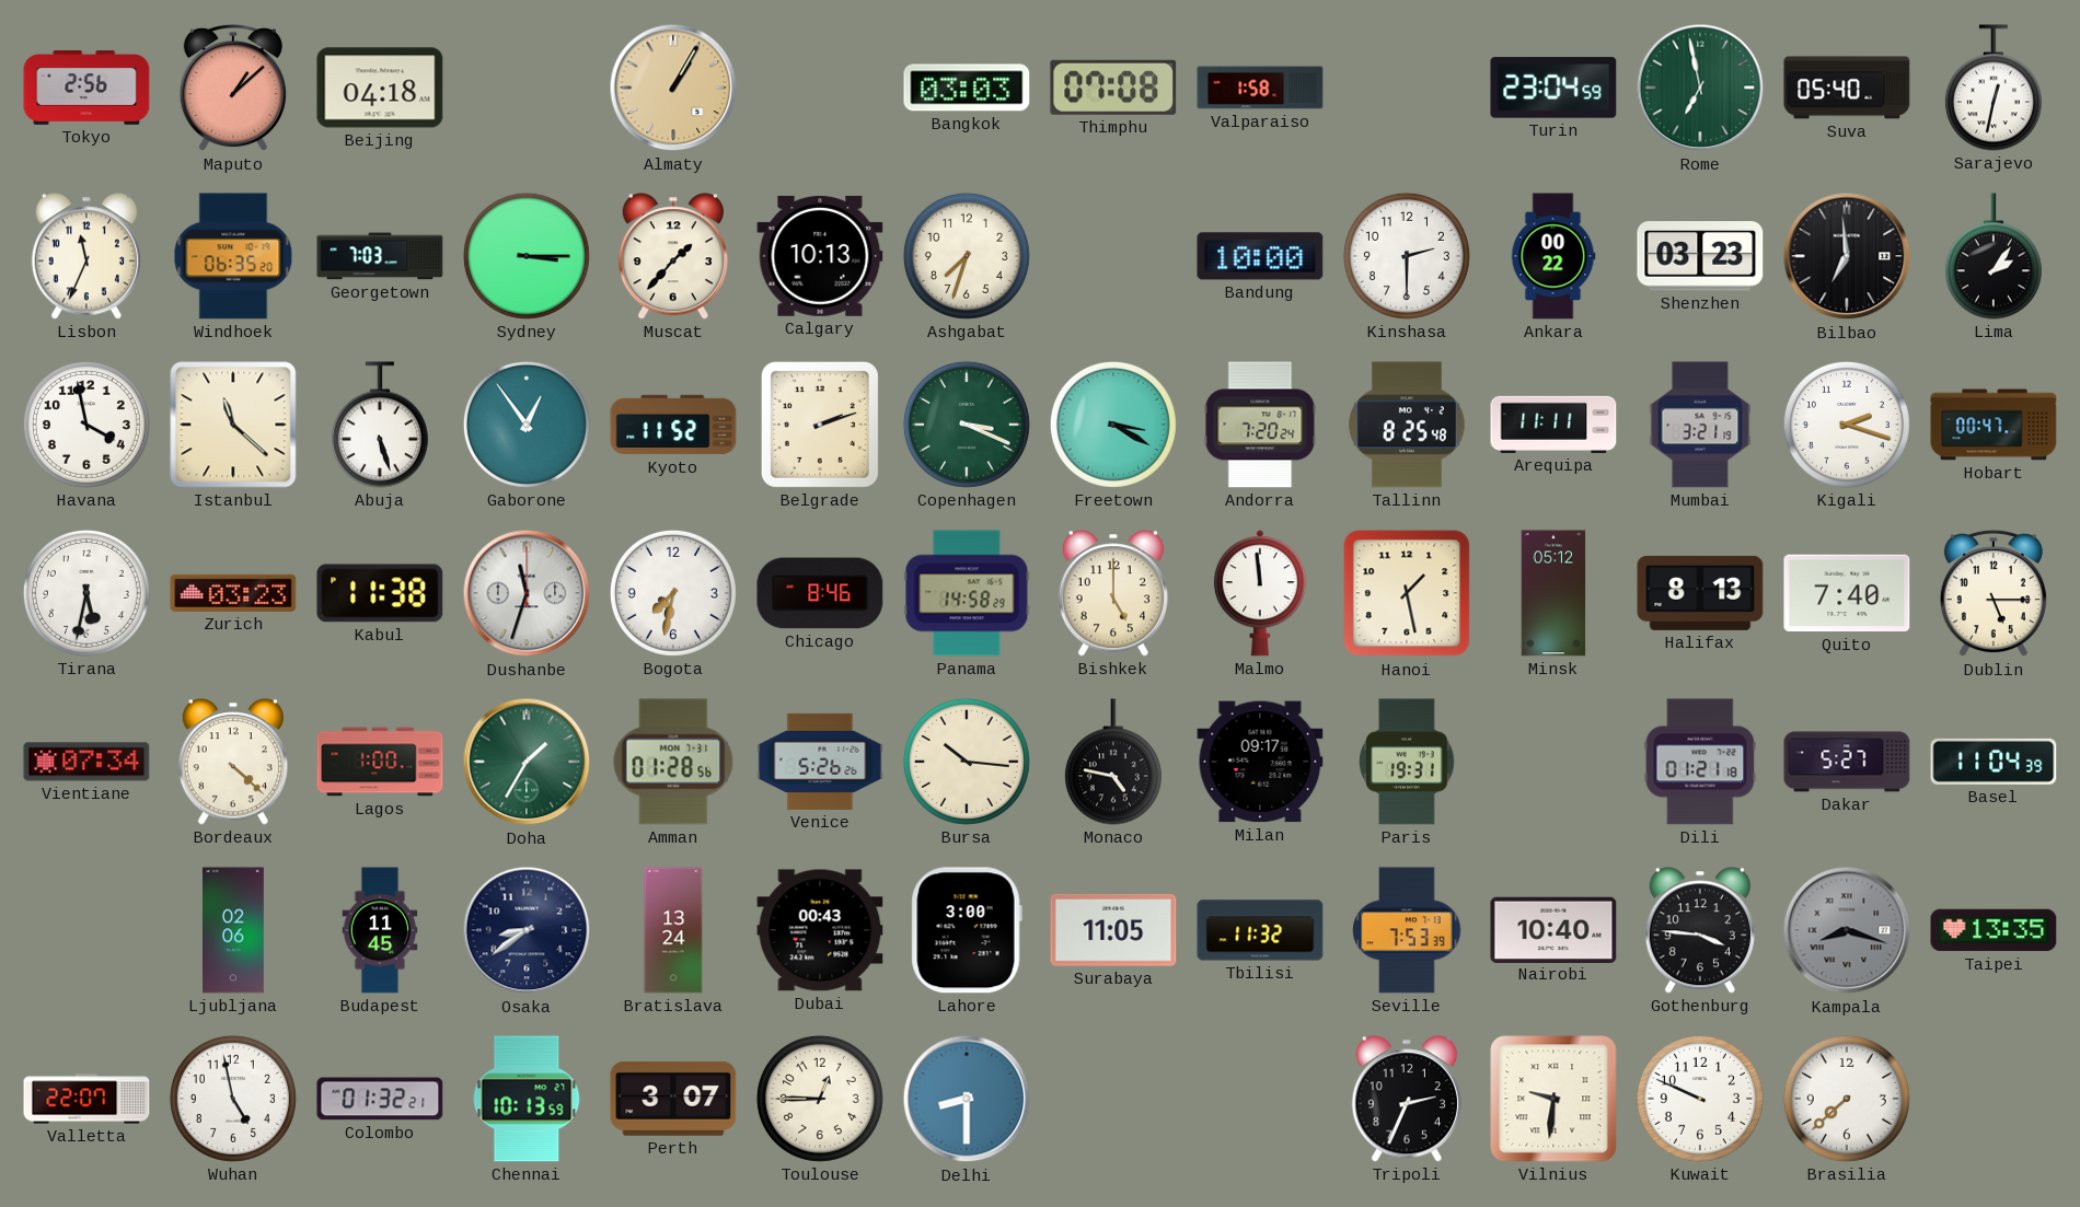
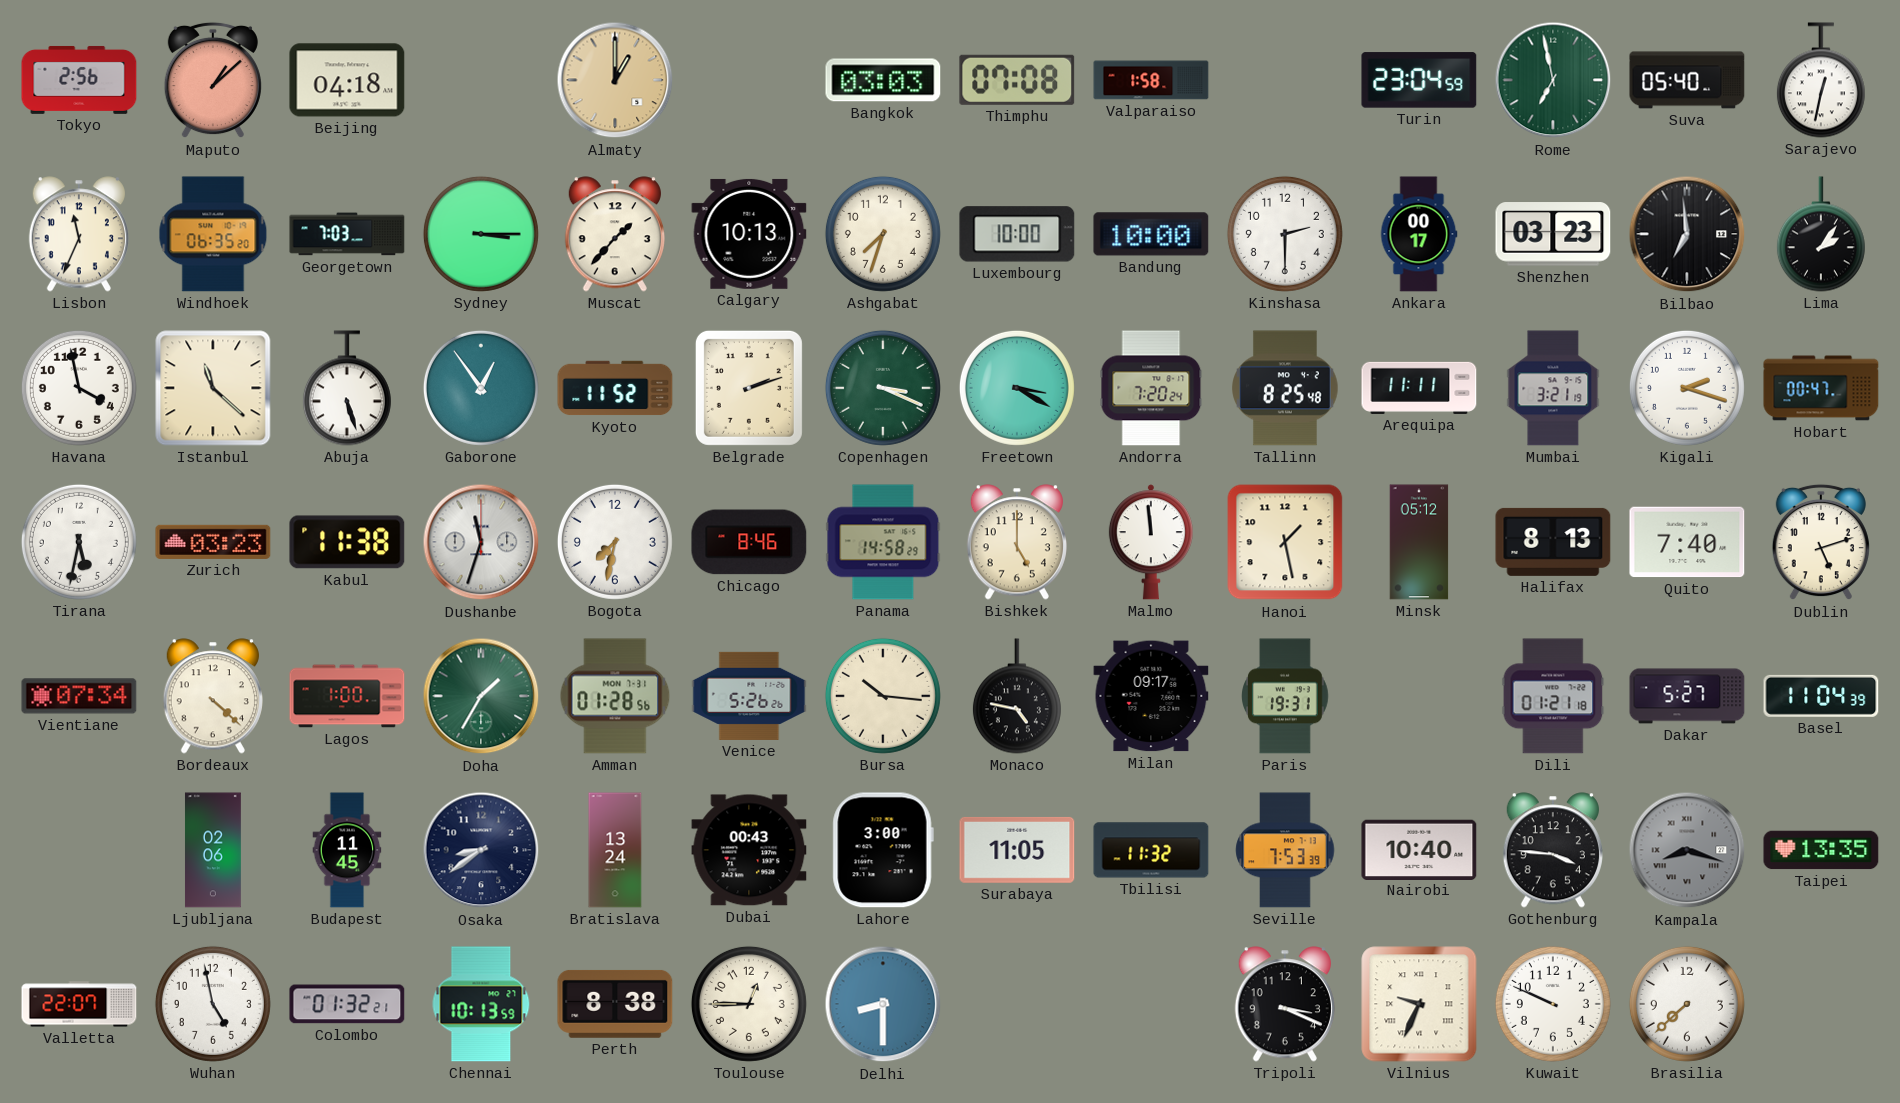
Almaty: 1:05 -> 1:00
Luxembourg: none -> 10:00
Ankara: 00:22 -> 00:17
Dublin: 5:15 -> 5:12
Perth: 3:07 -> 8:38
Tripoli: 2:34 -> 3:19
Vilnius: 9:31 -> 9:34
